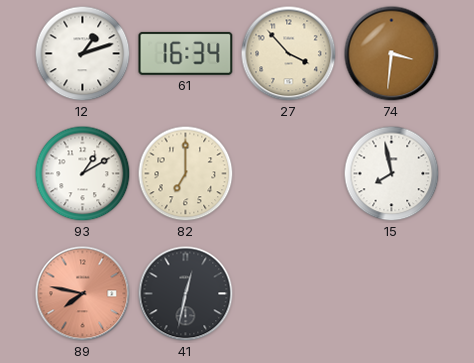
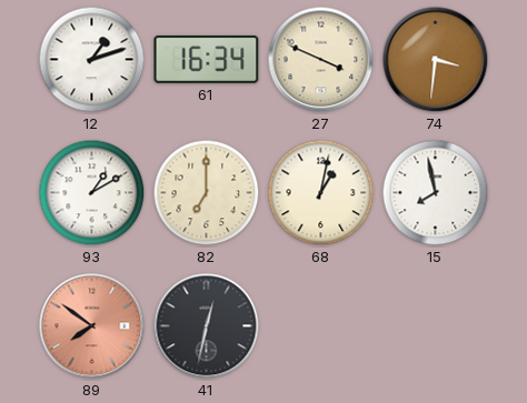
27: 3:53 -> 3:49
68: none -> 1:02
89: 7:47 -> 7:51
